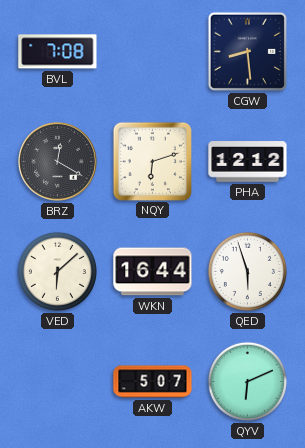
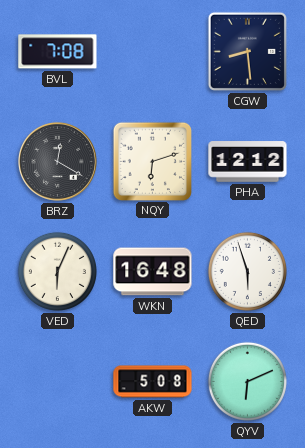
VED: 6:08 -> 6:04
WKN: 16:44 -> 16:48
AKW: 5:07 -> 5:08
